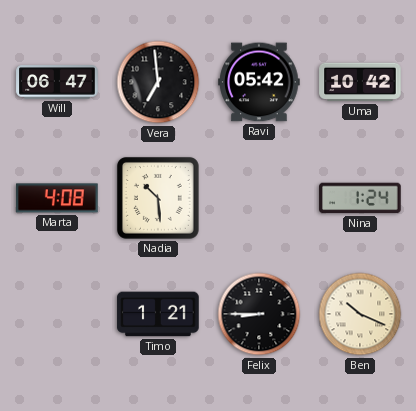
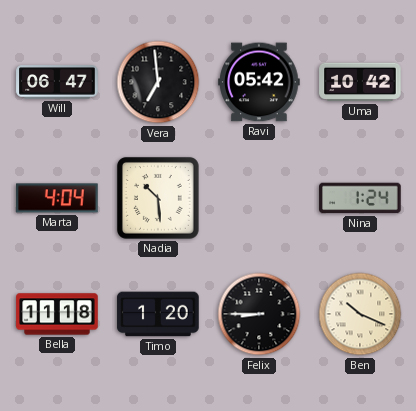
Marta: 4:08 -> 4:04
Bella: none -> 11:18
Timo: 1:21 -> 1:20
